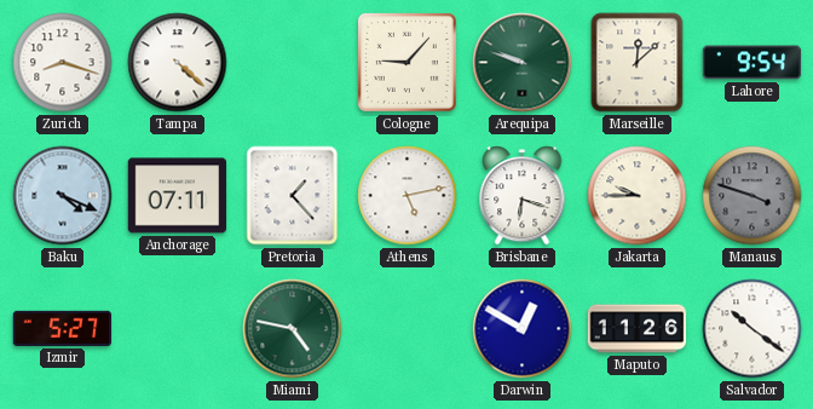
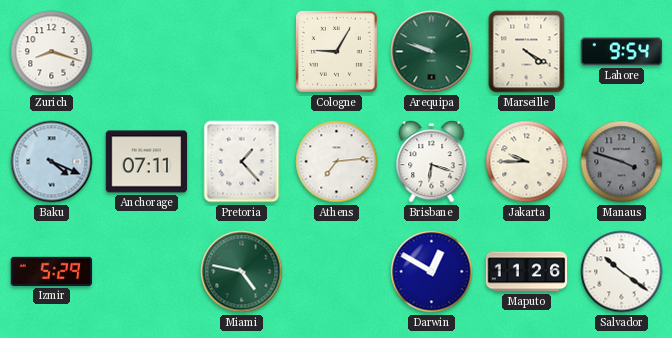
Tampa: 4:22 -> none
Cologne: 9:07 -> 9:05
Marseille: 12:08 -> 4:20
Athens: 5:13 -> 7:14
Izmir: 5:27 -> 5:29
